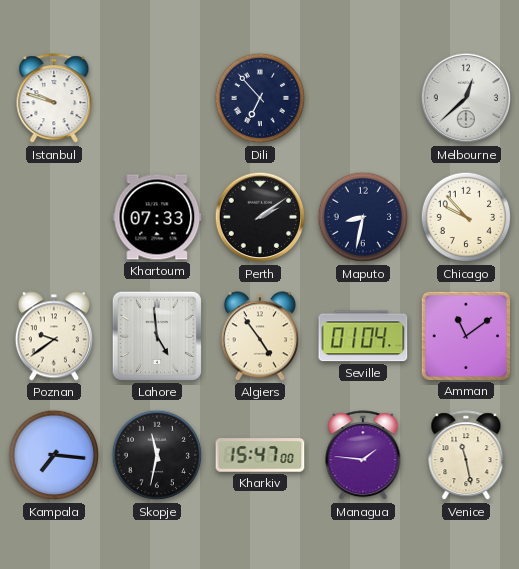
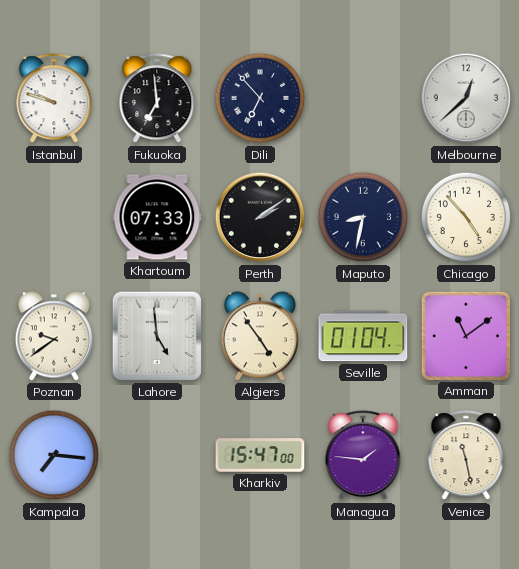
Fukuoka: none -> 6:59
Chicago: 9:53 -> 4:53
Skopje: 11:32 -> none
